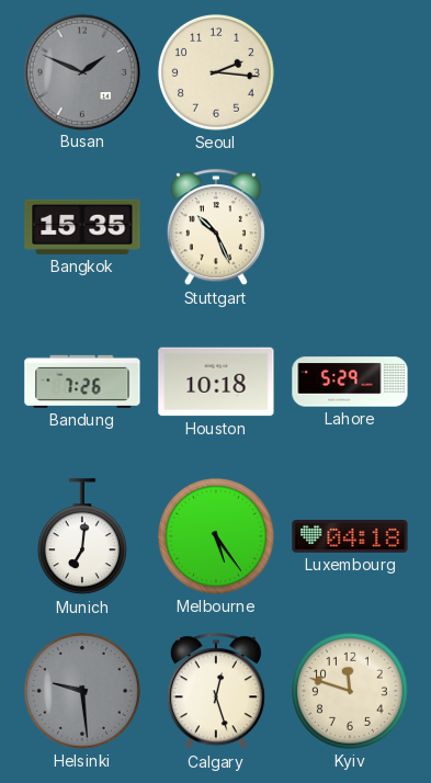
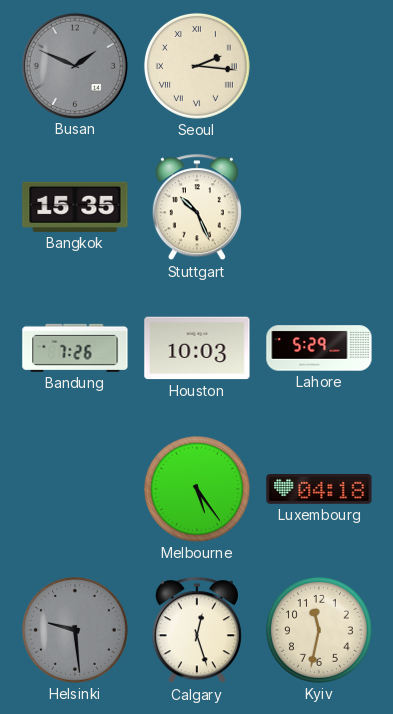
Seoul numerals: Arabic -> Roman
Houston: 10:18 -> 10:03
Munich: 7:01 -> none
Kyiv: 11:48 -> 11:32
